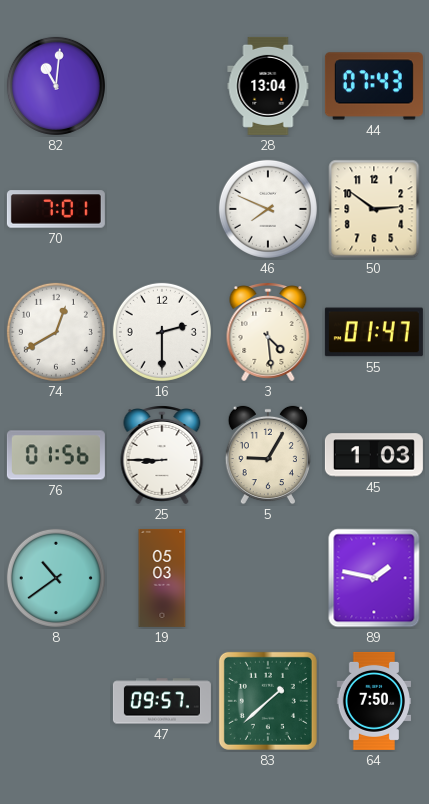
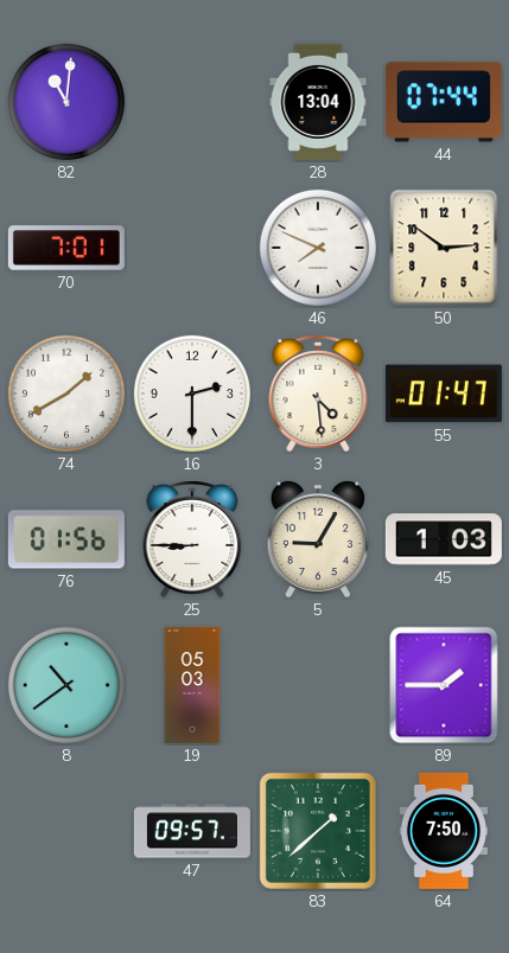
44: 07:43 -> 07:44
74: 12:40 -> 1:40
89: 1:47 -> 1:45
